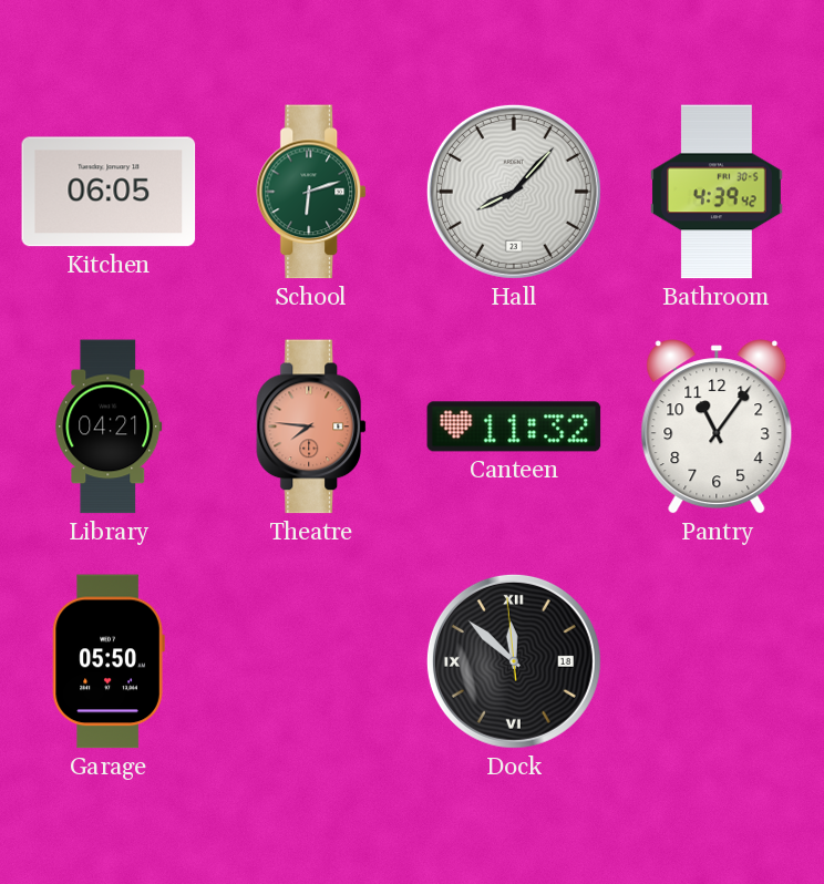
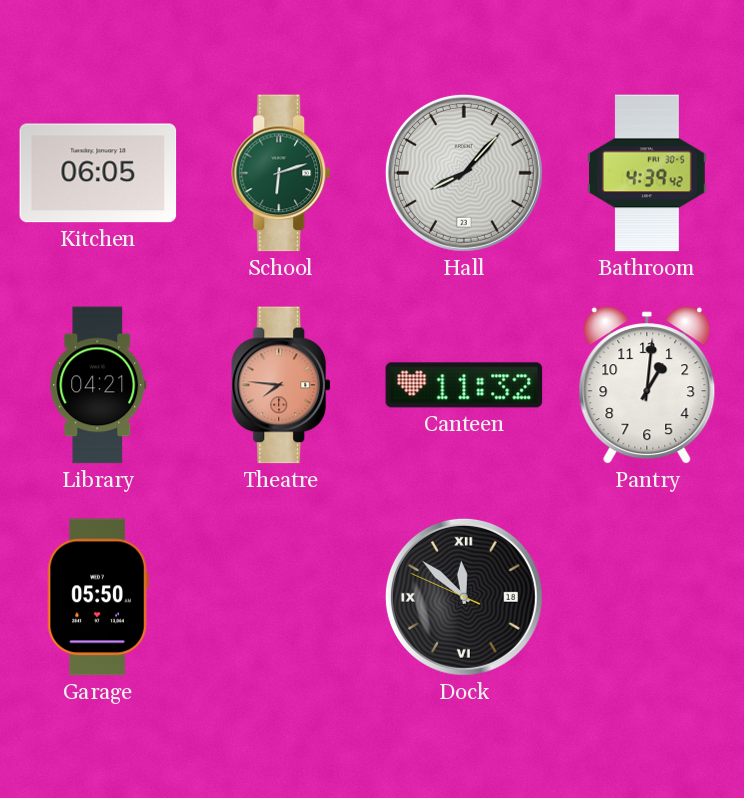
Pantry: 11:06 -> 1:01
Dock: 11:51:59 -> 11:51:49
